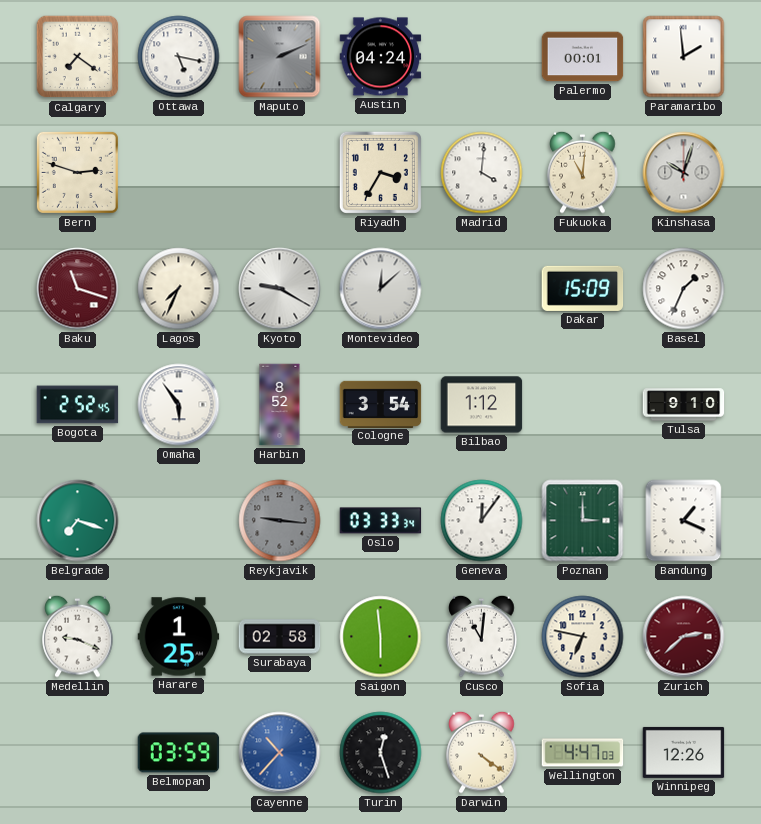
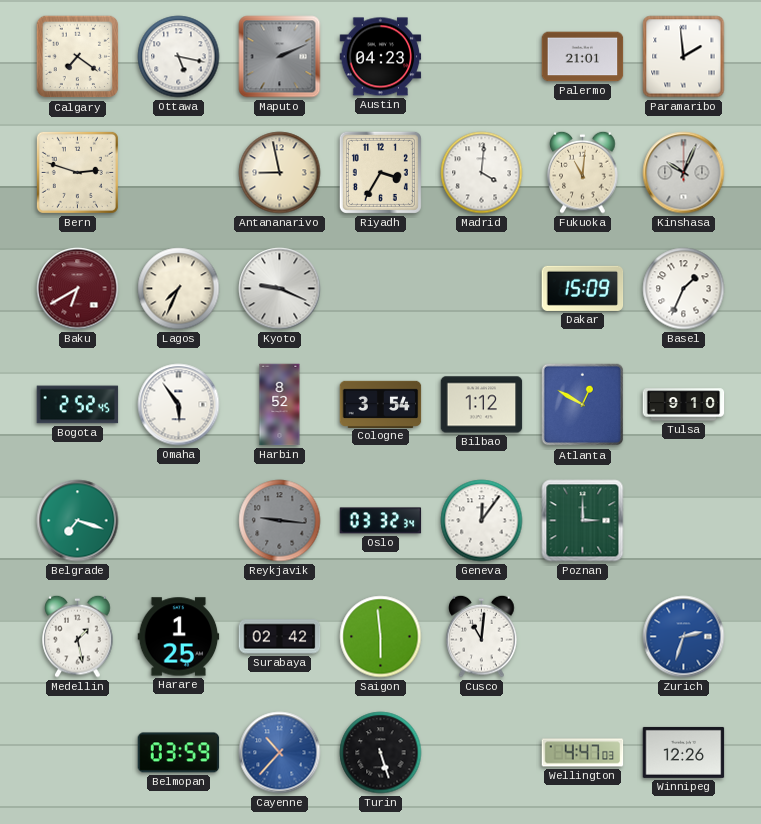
Austin: 04:24 -> 04:23
Palermo: 00:01 -> 21:01
Antananarivo: none -> 8:58
Kinshasa: 10:03 -> 10:04
Baku: 11:18 -> 6:40
Kyoto: 9:20 -> 9:19
Montevideo: 12:08 -> none
Atlanta: none -> 12:50
Oslo: 03:33 -> 03:32
Bandung: 1:19 -> none
Medellin: 9:19 -> 1:28
Surabaya: 02:58 -> 02:42
Sofia: 6:47 -> none
Zurich: 2:38 -> 2:33
Zurich dial: burgundy -> blue
Turin: 12:27 -> 5:27
Darwin: 4:21 -> none
